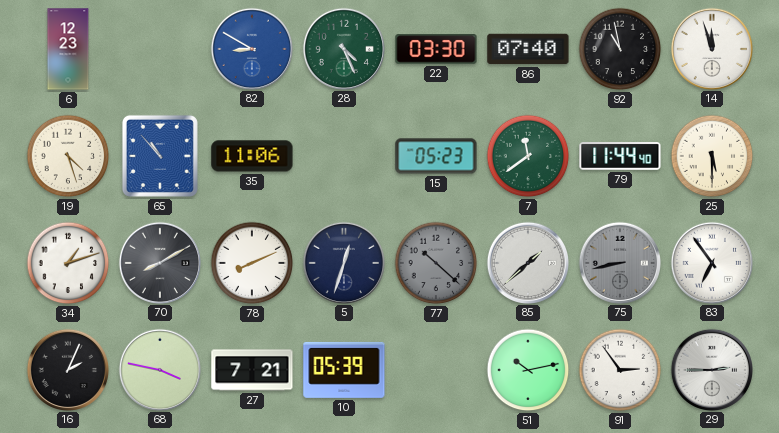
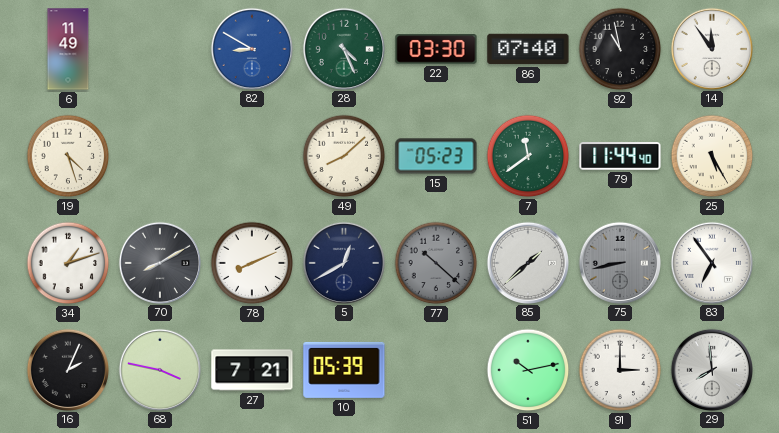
6: 12:23 -> 11:49
14: 11:57 -> 11:54
65: 10:53 -> none
35: 11:06 -> none
49: none -> 8:08
25: 5:30 -> 5:25
5: 12:33 -> 12:40
91: 2:54 -> 3:00
29: 2:45 -> 7:59
